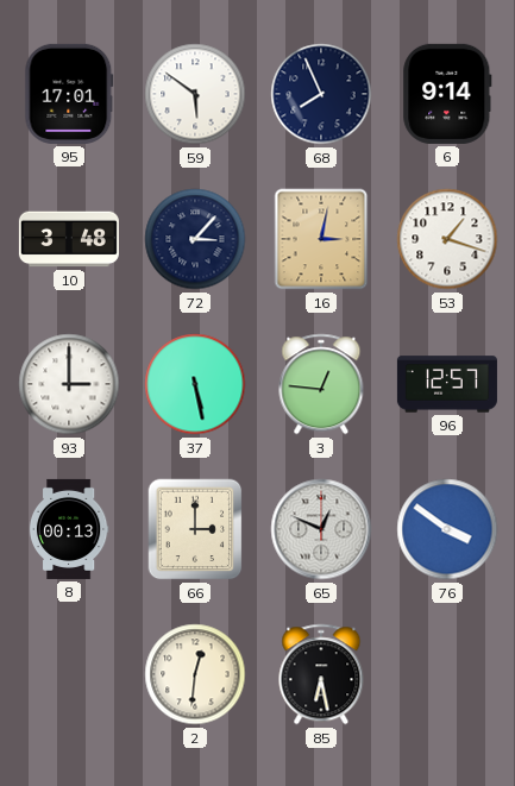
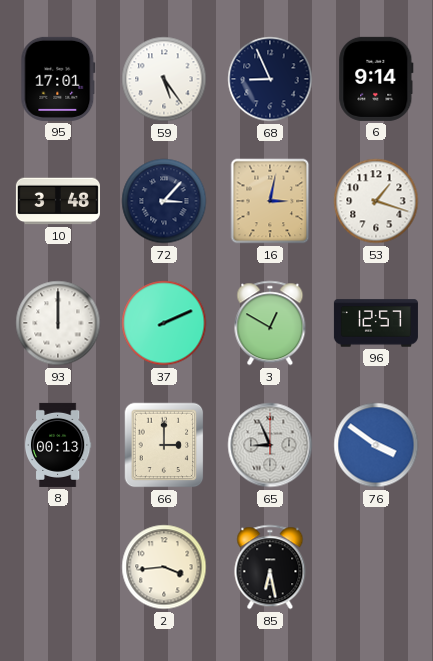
59: 5:51 -> 5:24
68: 7:56 -> 8:56
93: 3:00 -> 12:00
37: 5:28 -> 2:11
3: 12:46 -> 12:50
65: 12:49 -> 8:56
2: 12:31 -> 3:44
